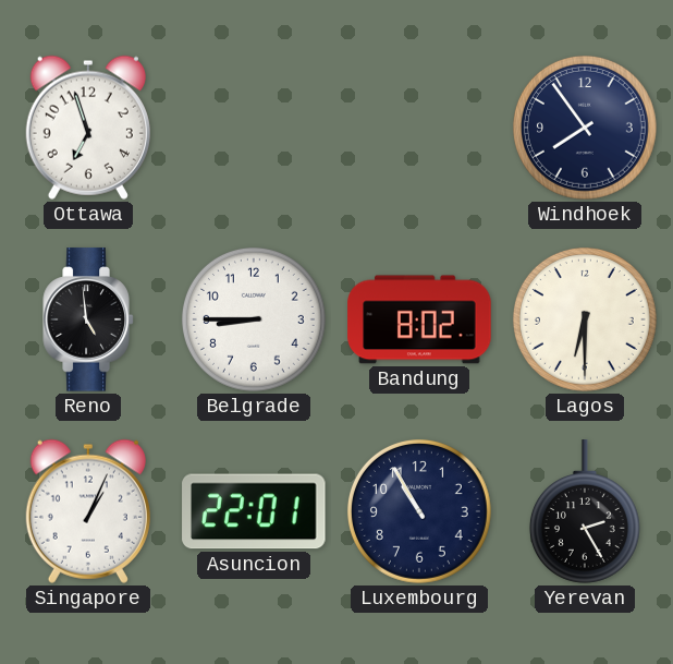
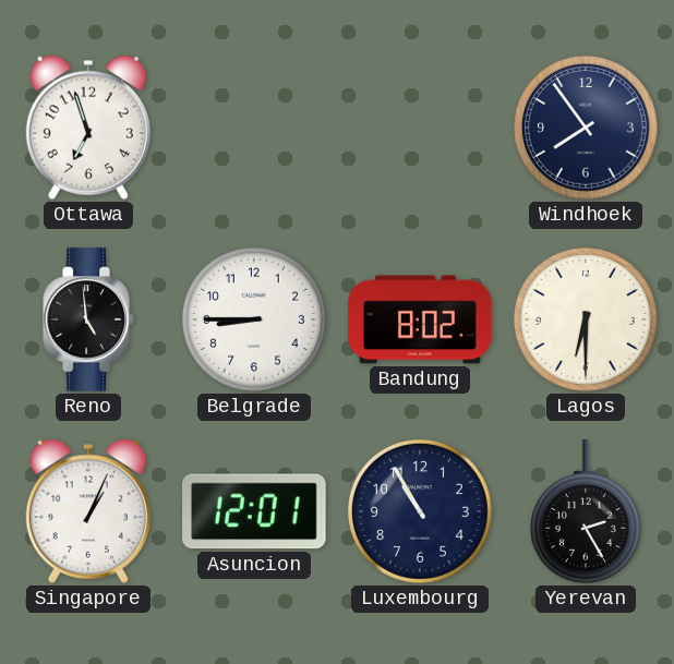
Asuncion: 22:01 -> 12:01
